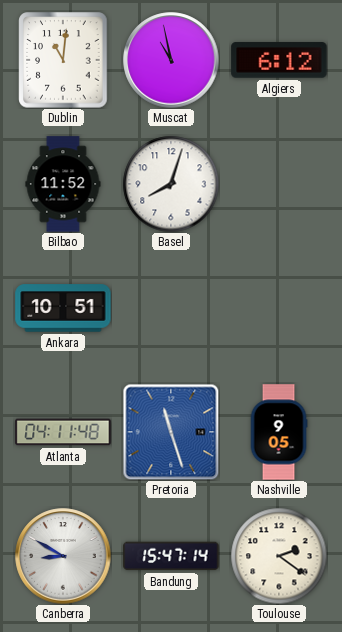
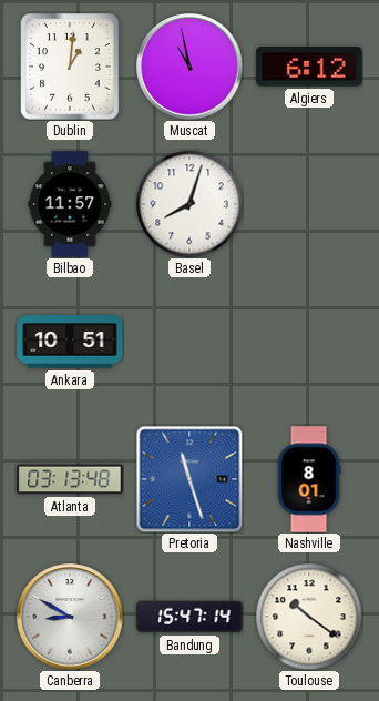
Dublin: 11:01 -> 1:01
Bilbao: 11:52 -> 11:57
Atlanta: 04:11 -> 03:13
Nashville: 9:05 -> 8:01
Toulouse: 2:21 -> 10:21
